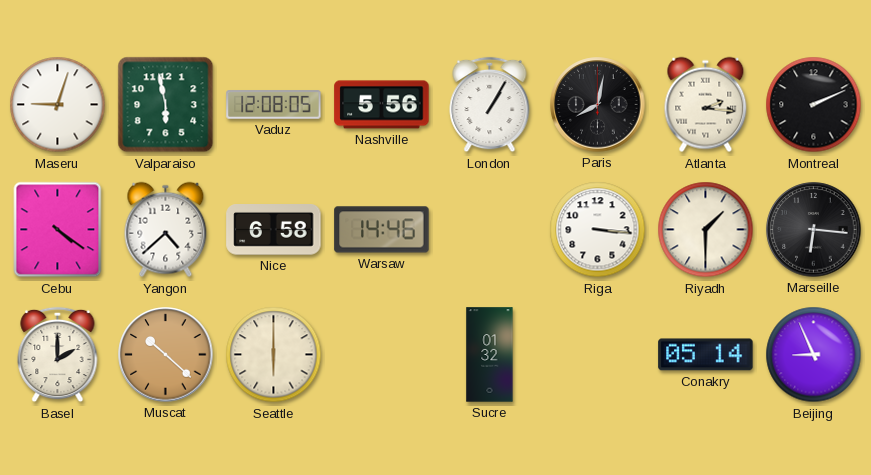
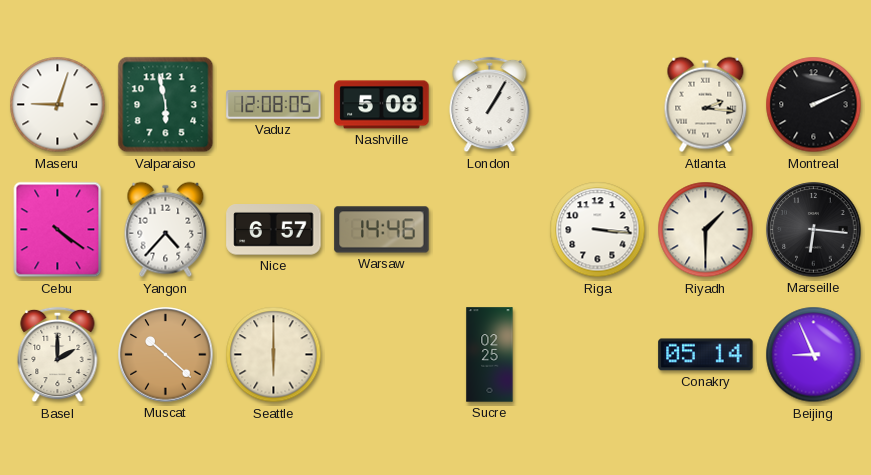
Nashville: 5:56 -> 5:08
Paris: 8:02 -> none
Yangon: 4:38 -> 4:37
Nice: 6:58 -> 6:57
Sucre: 01:32 -> 02:25
